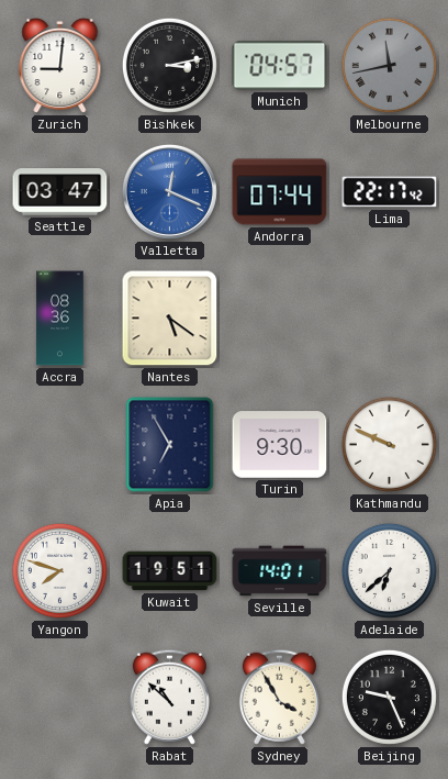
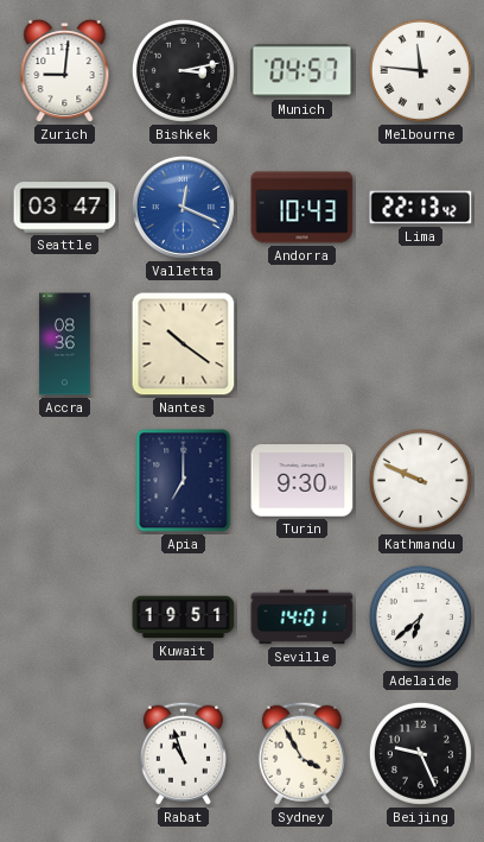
Melbourne: 11:43 -> 11:46
Melbourne dial: grey -> white
Andorra: 07:44 -> 10:43
Lima: 22:17 -> 22:13
Nantes: 5:21 -> 10:21
Apia: 6:55 -> 7:00
Yangon: 7:48 -> none
Rabat: 10:52 -> 10:57
